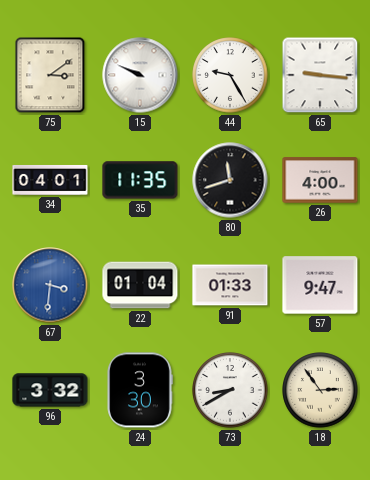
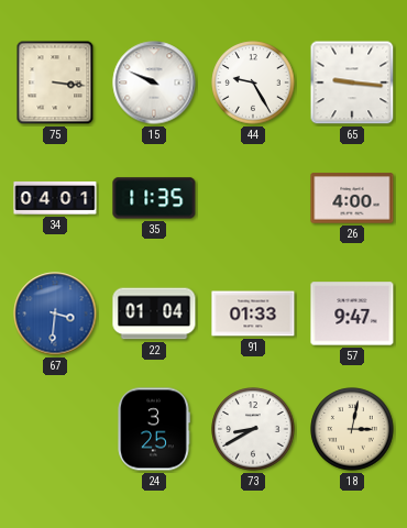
75: 3:09 -> 3:16
80: 11:42 -> none
96: 3:32 -> none
24: 3:30 -> 3:25
18: 2:54 -> 3:02
